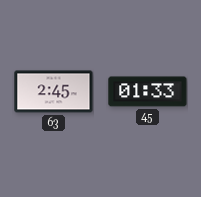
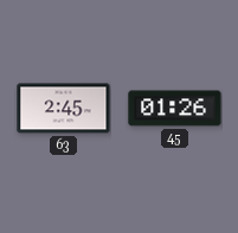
45: 01:33 -> 01:26
